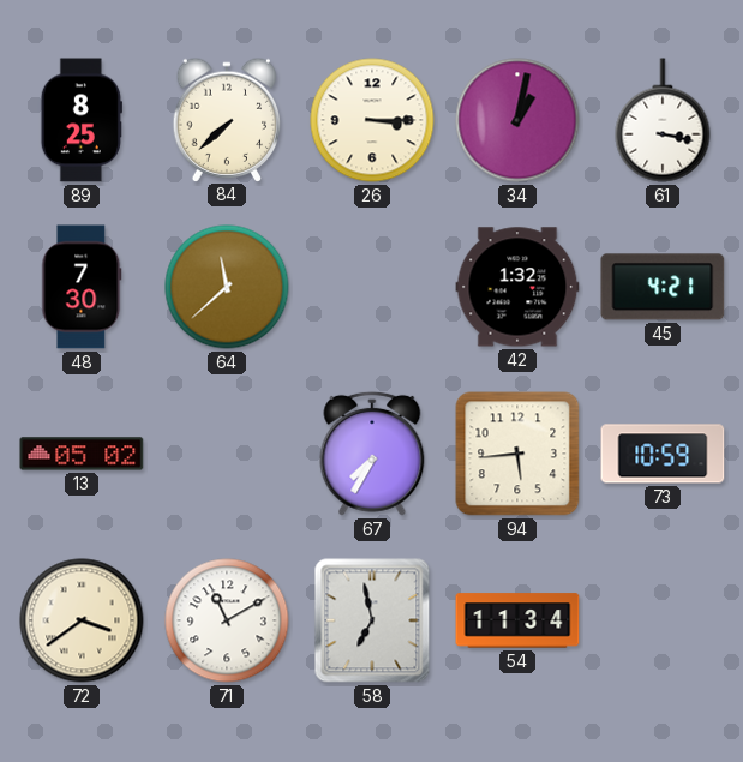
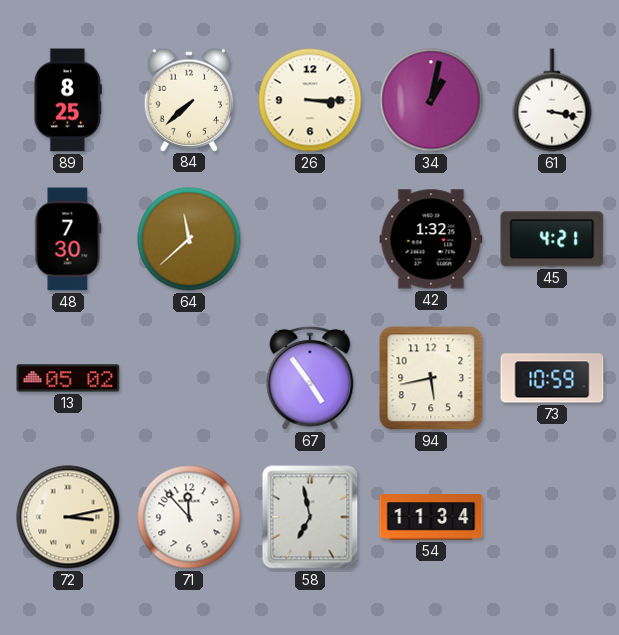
67: 7:35 -> 4:54
94: 5:44 -> 5:43
72: 3:39 -> 3:13
71: 11:10 -> 11:53
